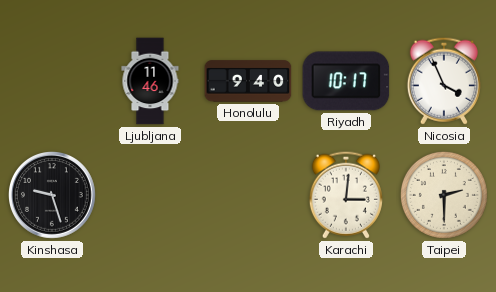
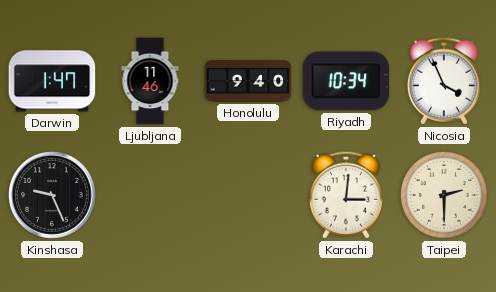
Darwin: none -> 1:47
Riyadh: 10:17 -> 10:34
Kinshasa: 9:27 -> 9:26
